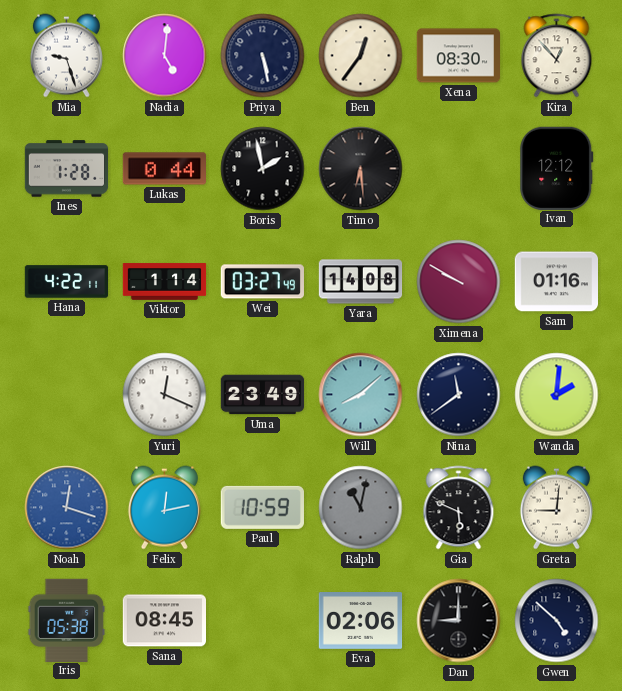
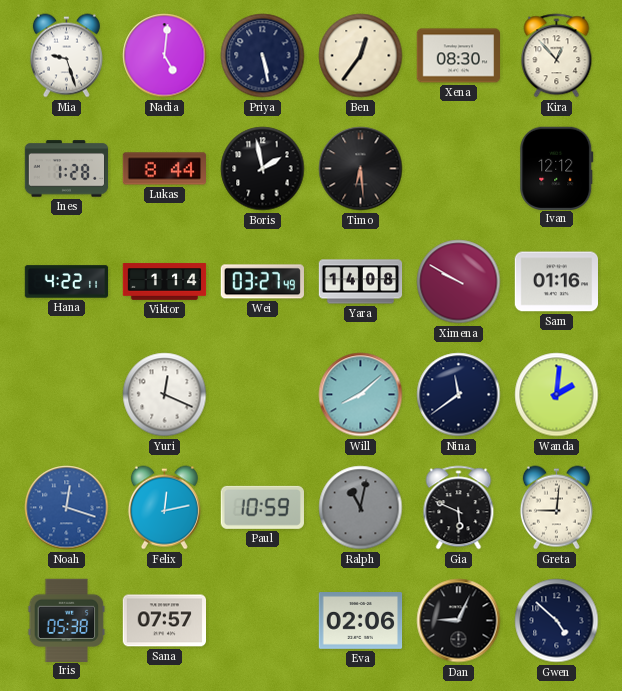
Lukas: 0:44 -> 8:44
Uma: 23:49 -> none
Sana: 08:45 -> 07:57
Dan: 9:00 -> 9:04
